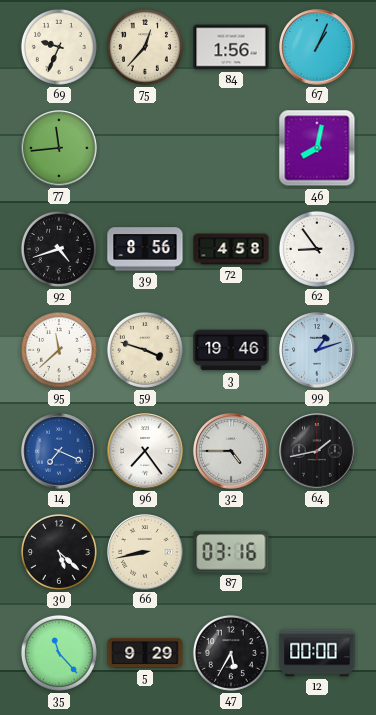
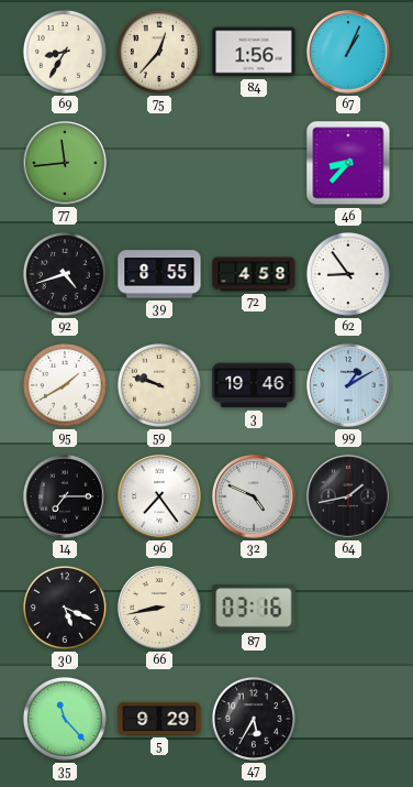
69: 9:34 -> 8:35
46: 8:02 -> 8:37
39: 8:56 -> 8:55
95: 11:38 -> 1:40
59: 3:48 -> 9:48
99: 1:12 -> 1:10
14: 7:19 -> 7:15
14 dial: blue -> black
32: 4:45 -> 4:49
30: 5:22 -> 5:19
12: 00:00 -> none
